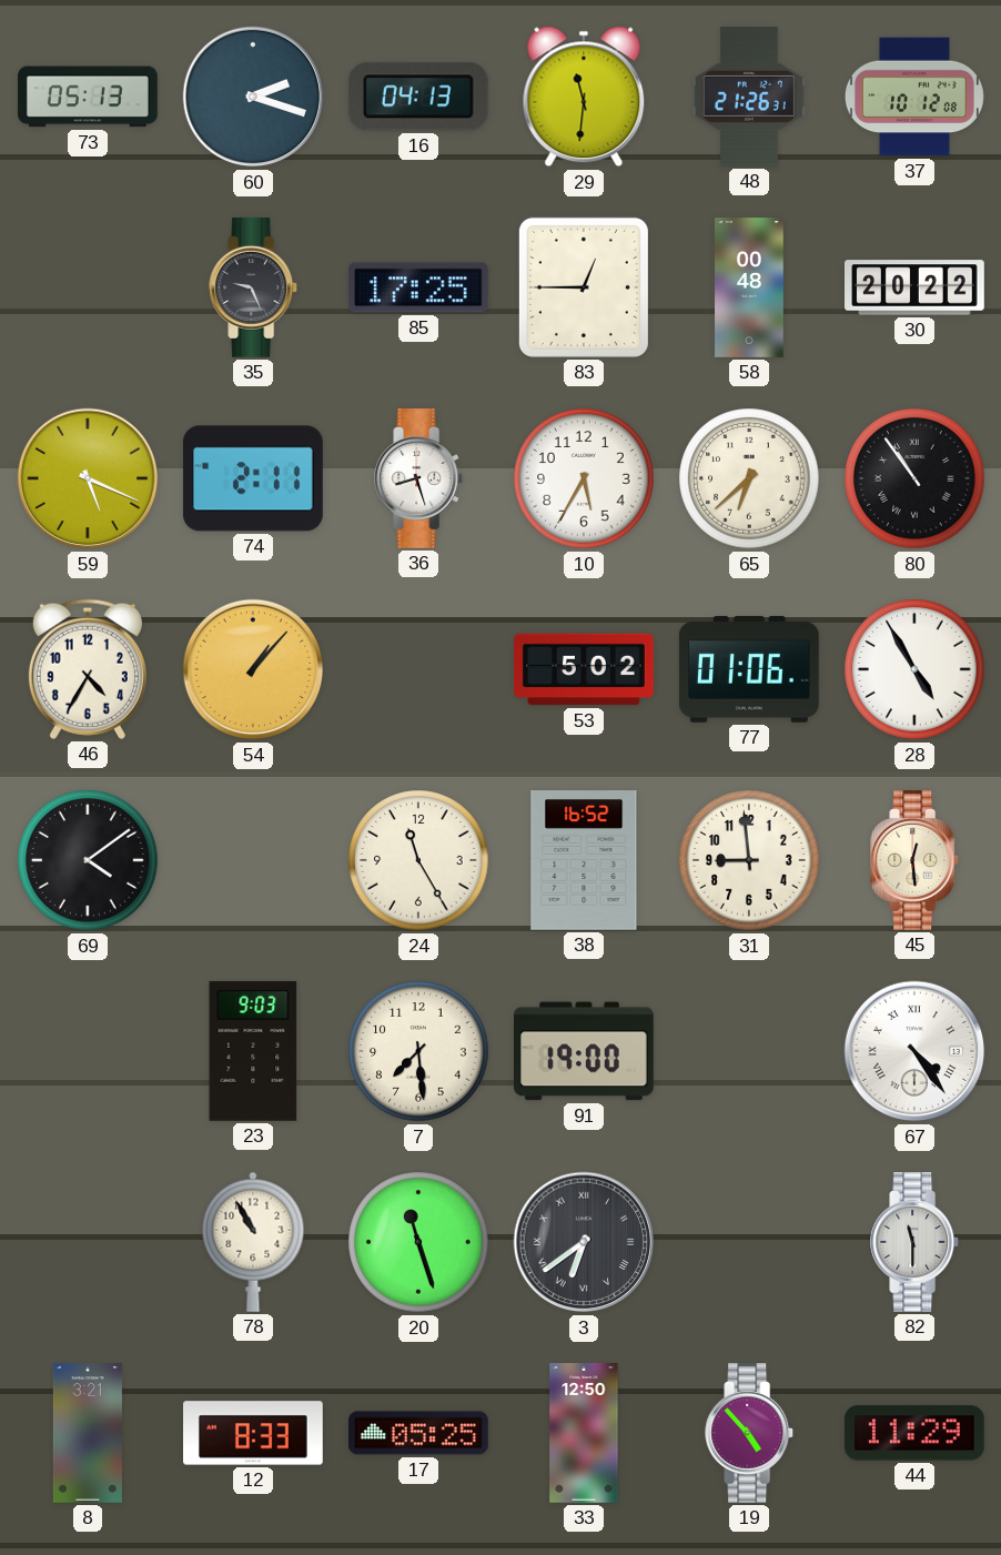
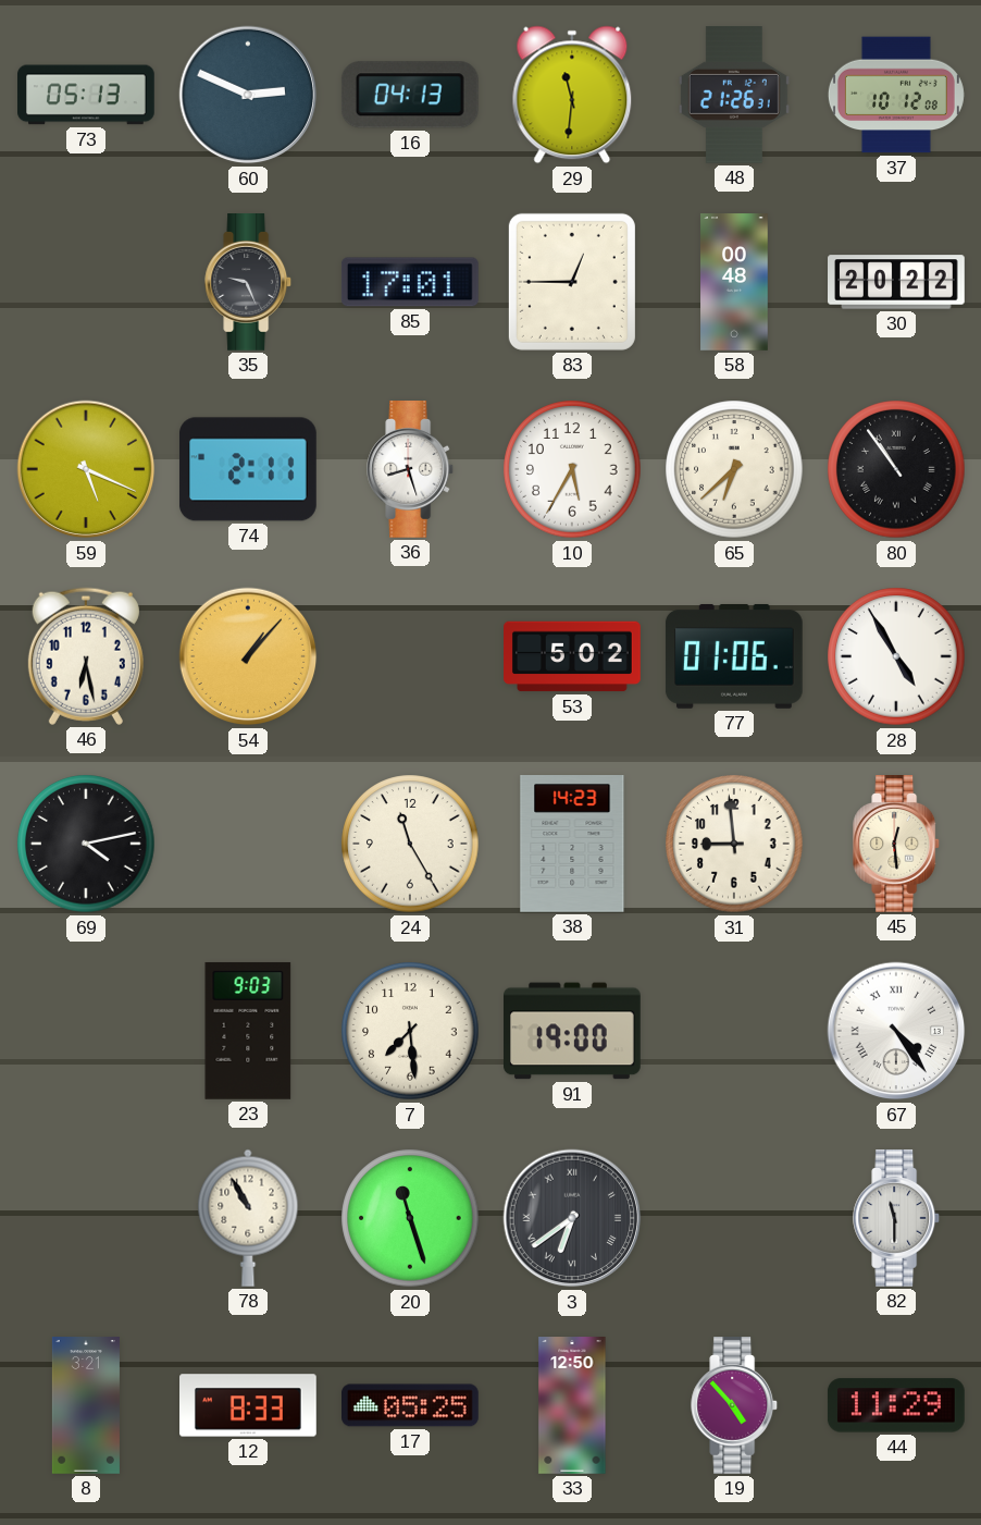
60: 2:18 -> 2:49
85: 17:25 -> 17:01
46: 4:35 -> 6:28
69: 4:09 -> 4:13
38: 16:52 -> 14:23
